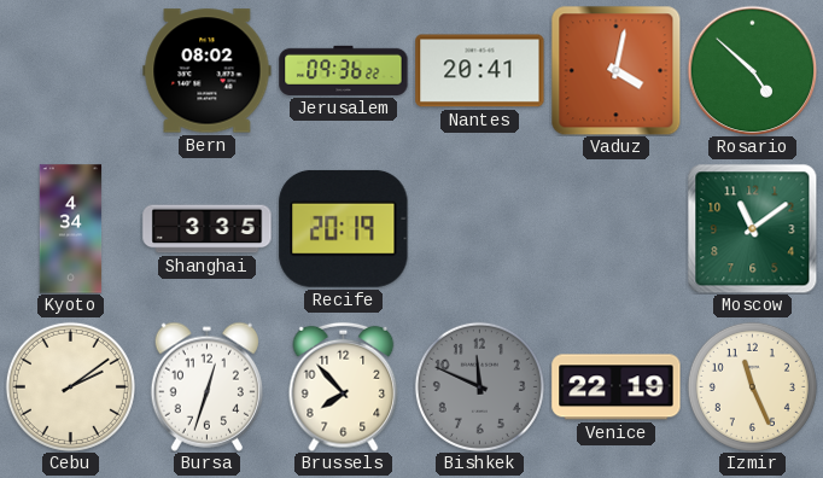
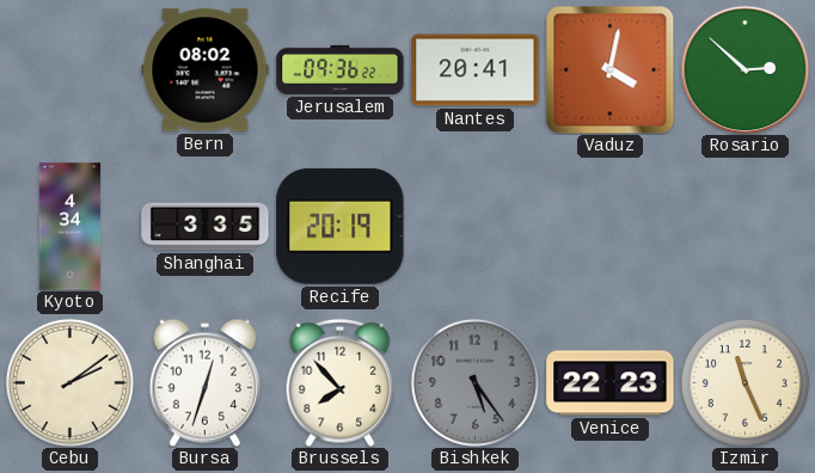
Rosario: 4:52 -> 2:52
Moscow: 11:09 -> none
Bishkek: 11:49 -> 5:24
Venice: 22:19 -> 22:23
